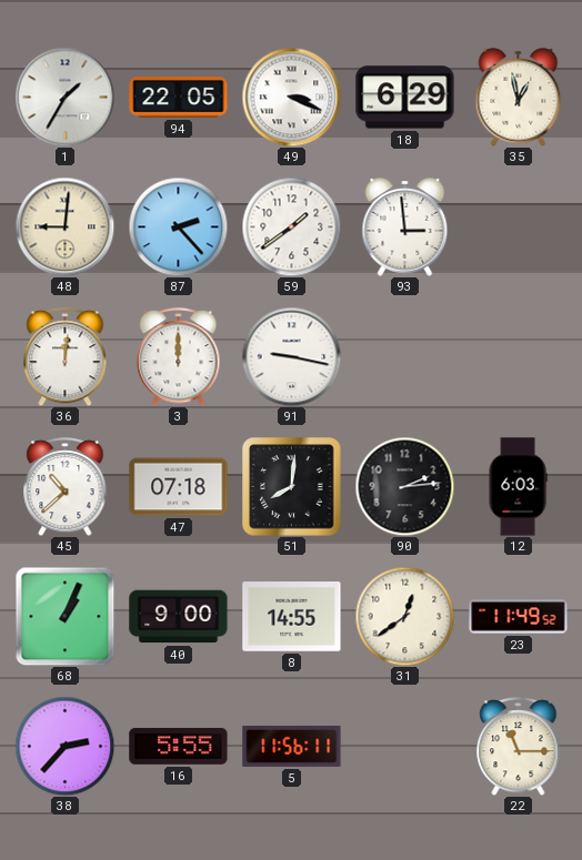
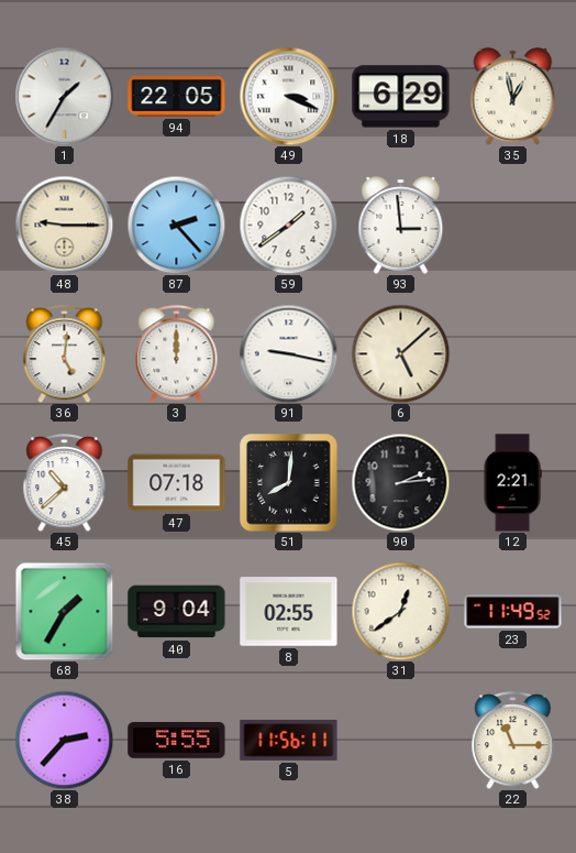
48: 9:01 -> 9:15
36: 12:01 -> 5:01
6: none -> 5:08
12: 6:03 -> 2:21
68: 1:04 -> 1:35
40: 9:00 -> 9:04
8: 14:55 -> 02:55
